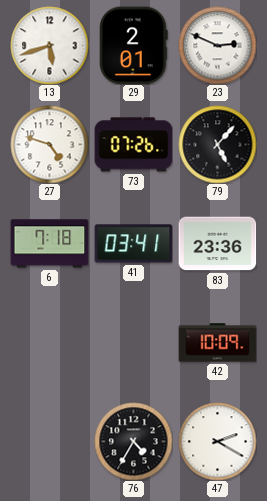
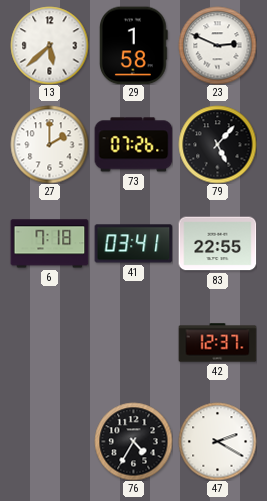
13: 5:42 -> 5:38
29: 2:01 -> 1:58
27: 4:48 -> 2:00
83: 23:36 -> 22:55
42: 10:09 -> 12:37
